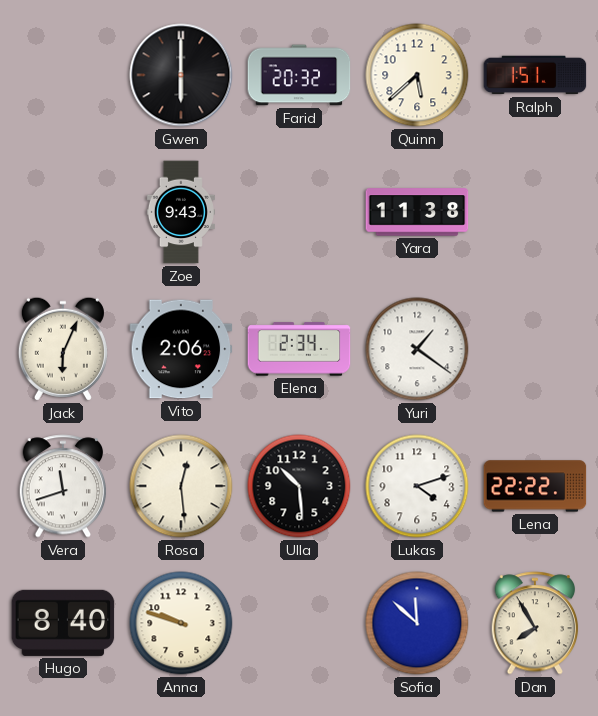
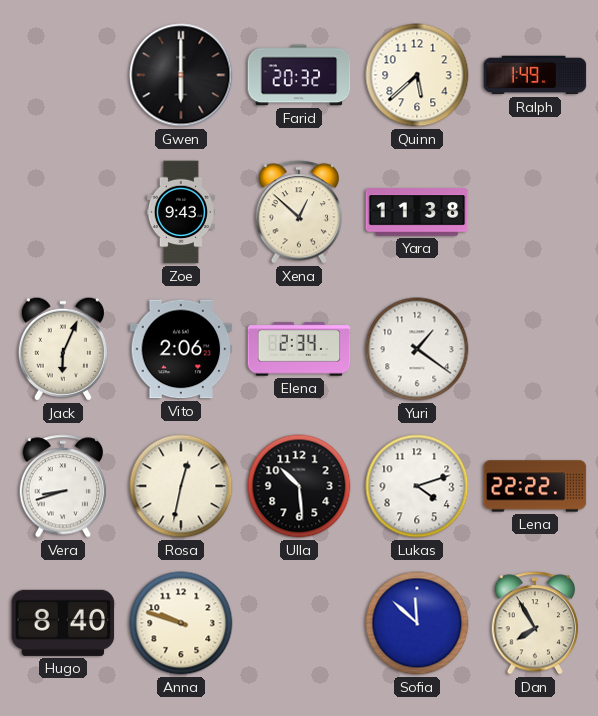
Ralph: 1:51 -> 1:49
Xena: none -> 12:52
Vera: 11:42 -> 8:42
Rosa: 12:29 -> 12:32
